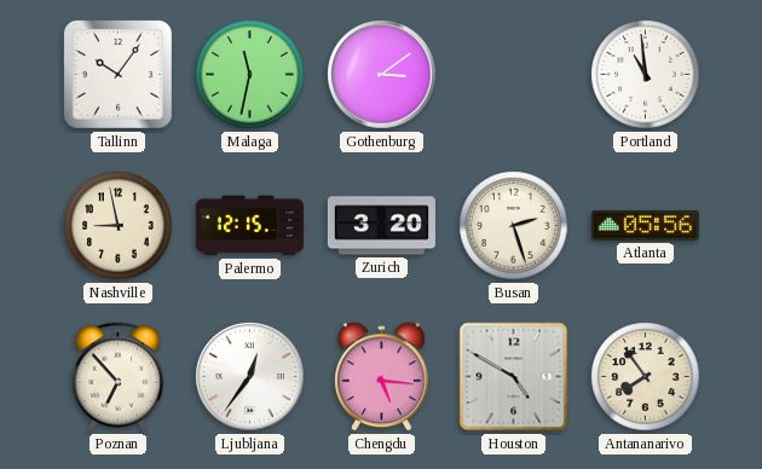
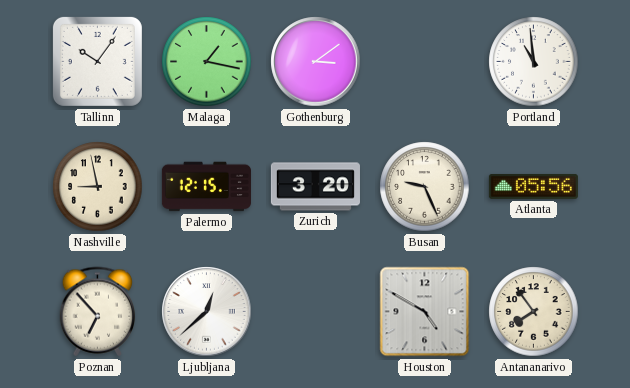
Malaga: 11:32 -> 1:17
Busan: 2:27 -> 9:26
Ljubljana: 12:36 -> 12:38
Chengdu: 5:16 -> none
